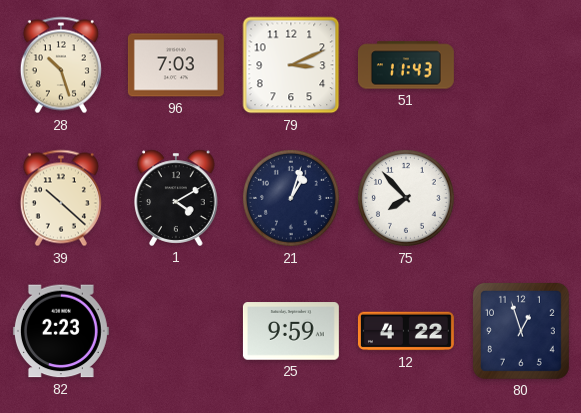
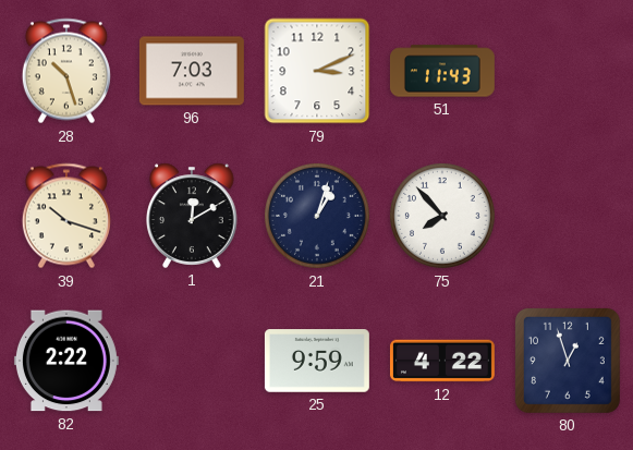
39: 10:22 -> 10:18
1: 4:10 -> 12:10
82: 2:23 -> 2:22
